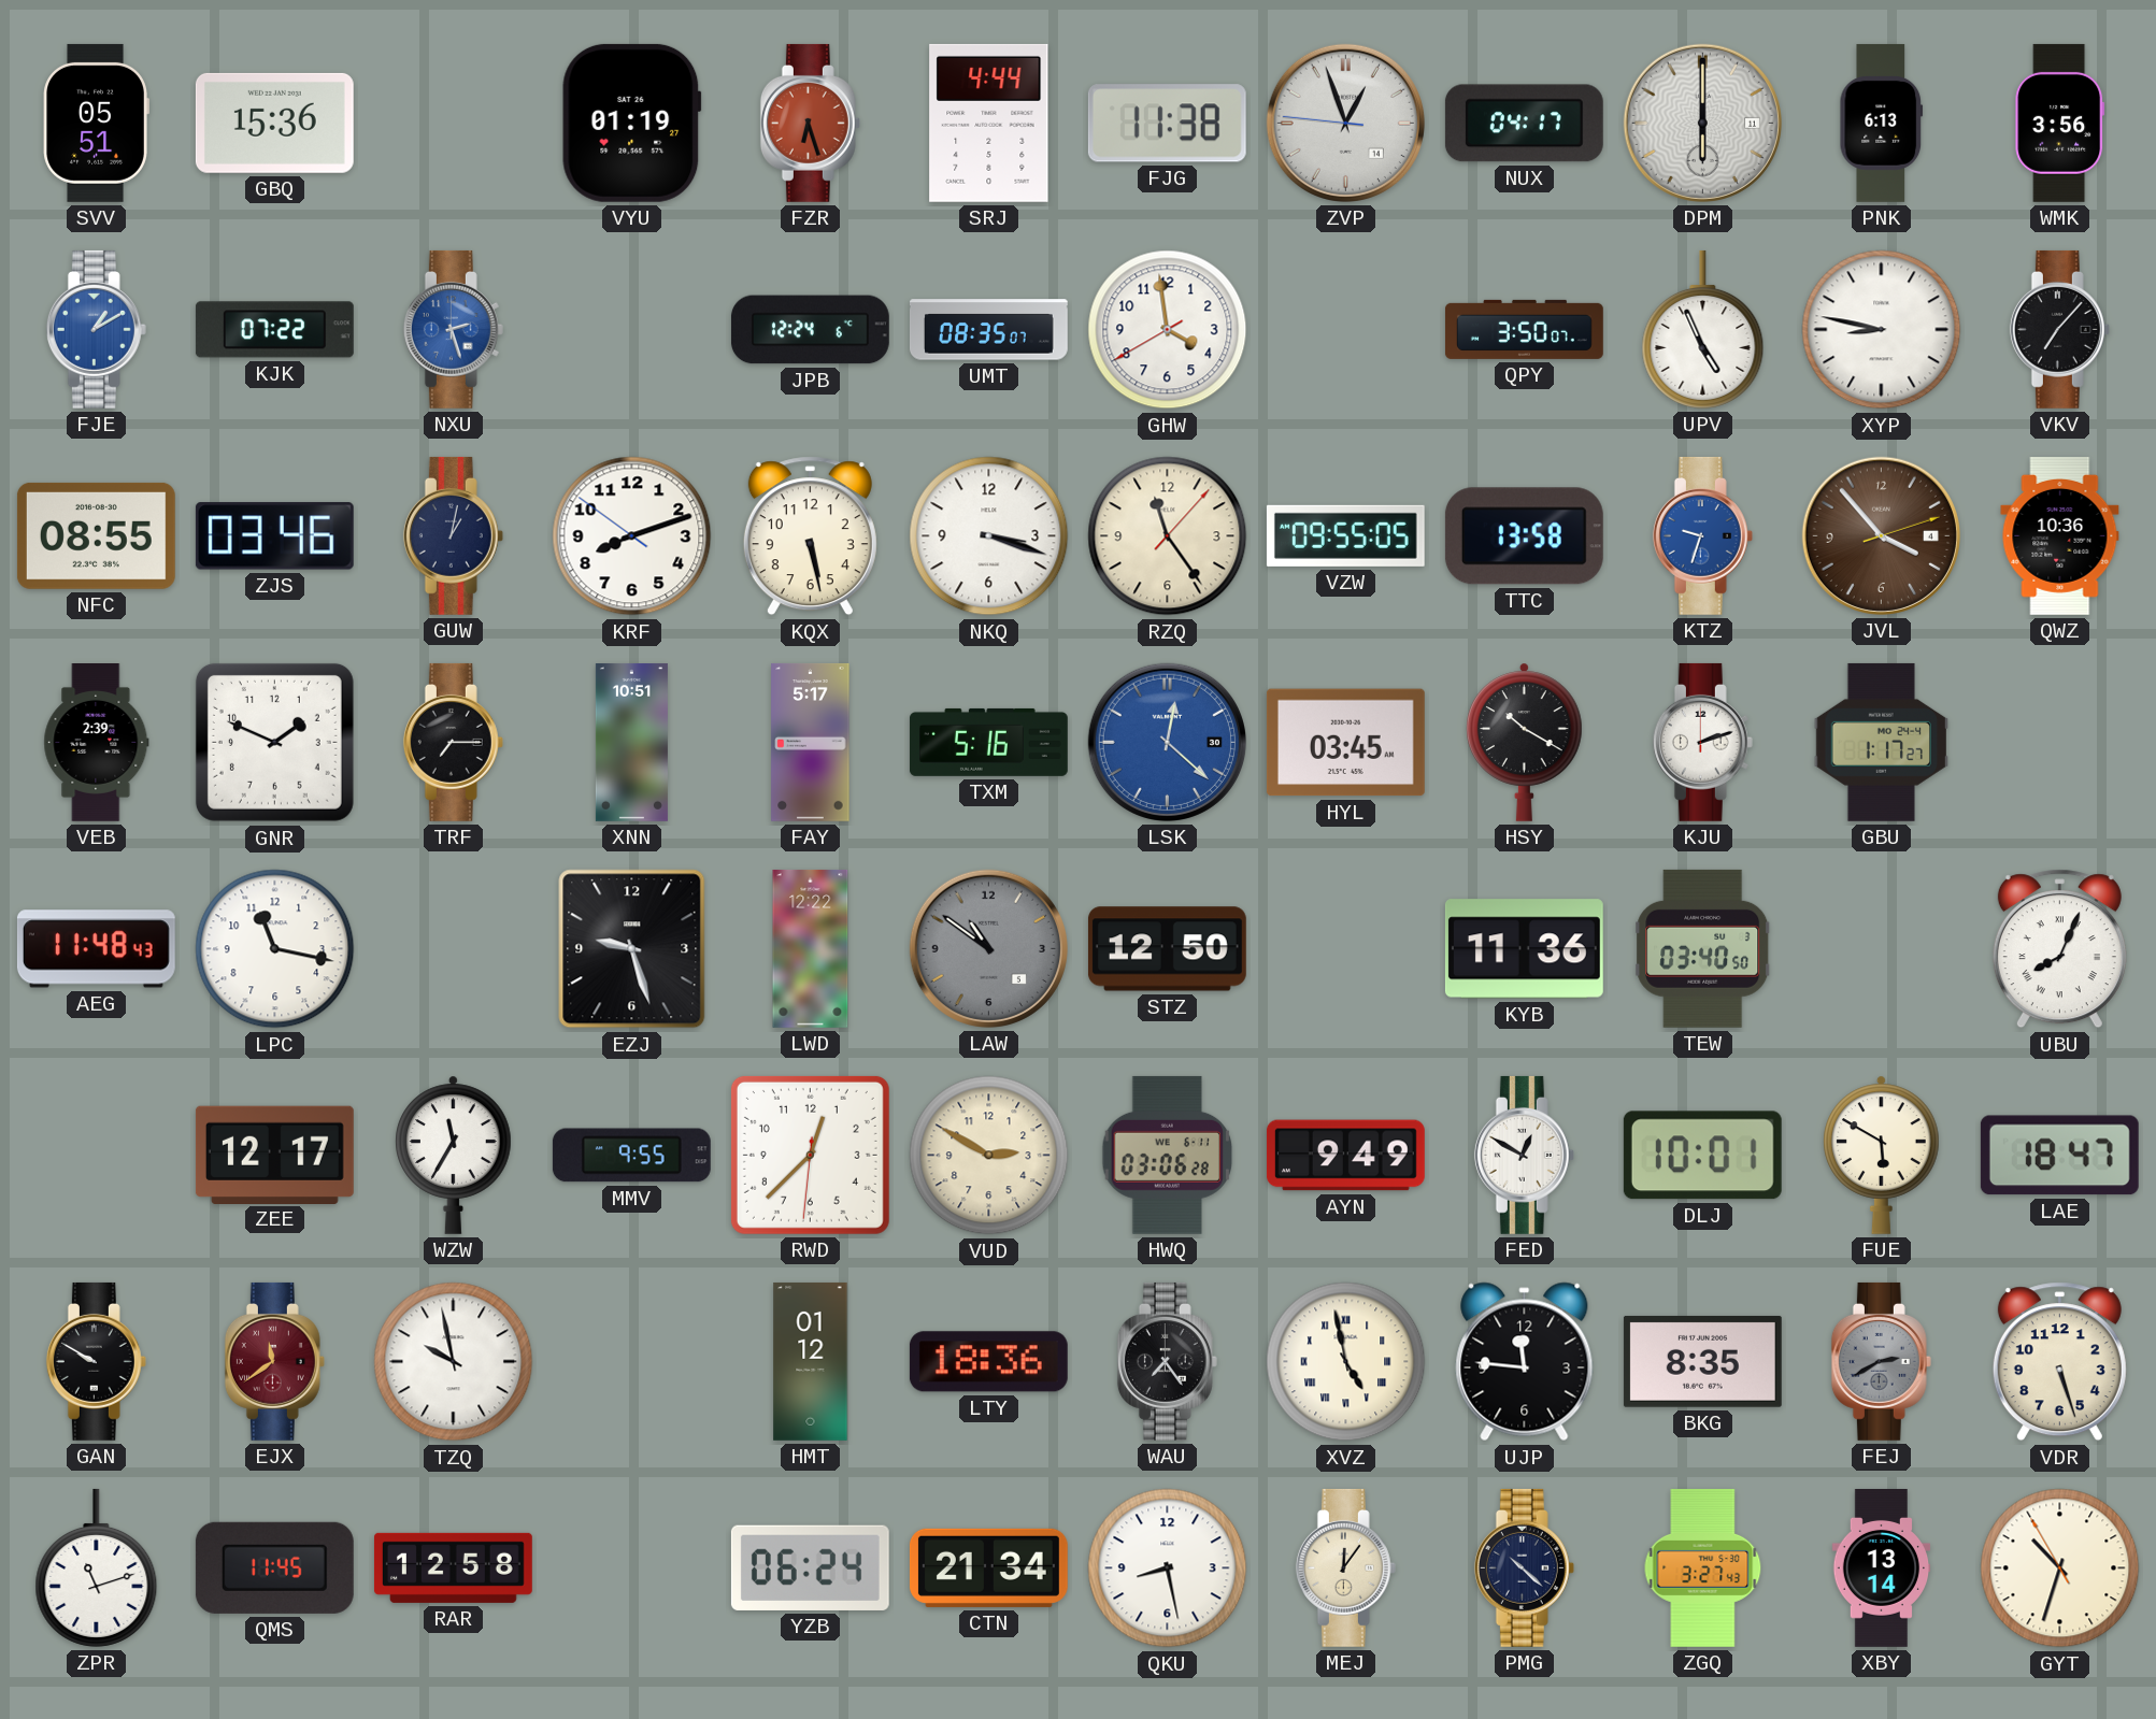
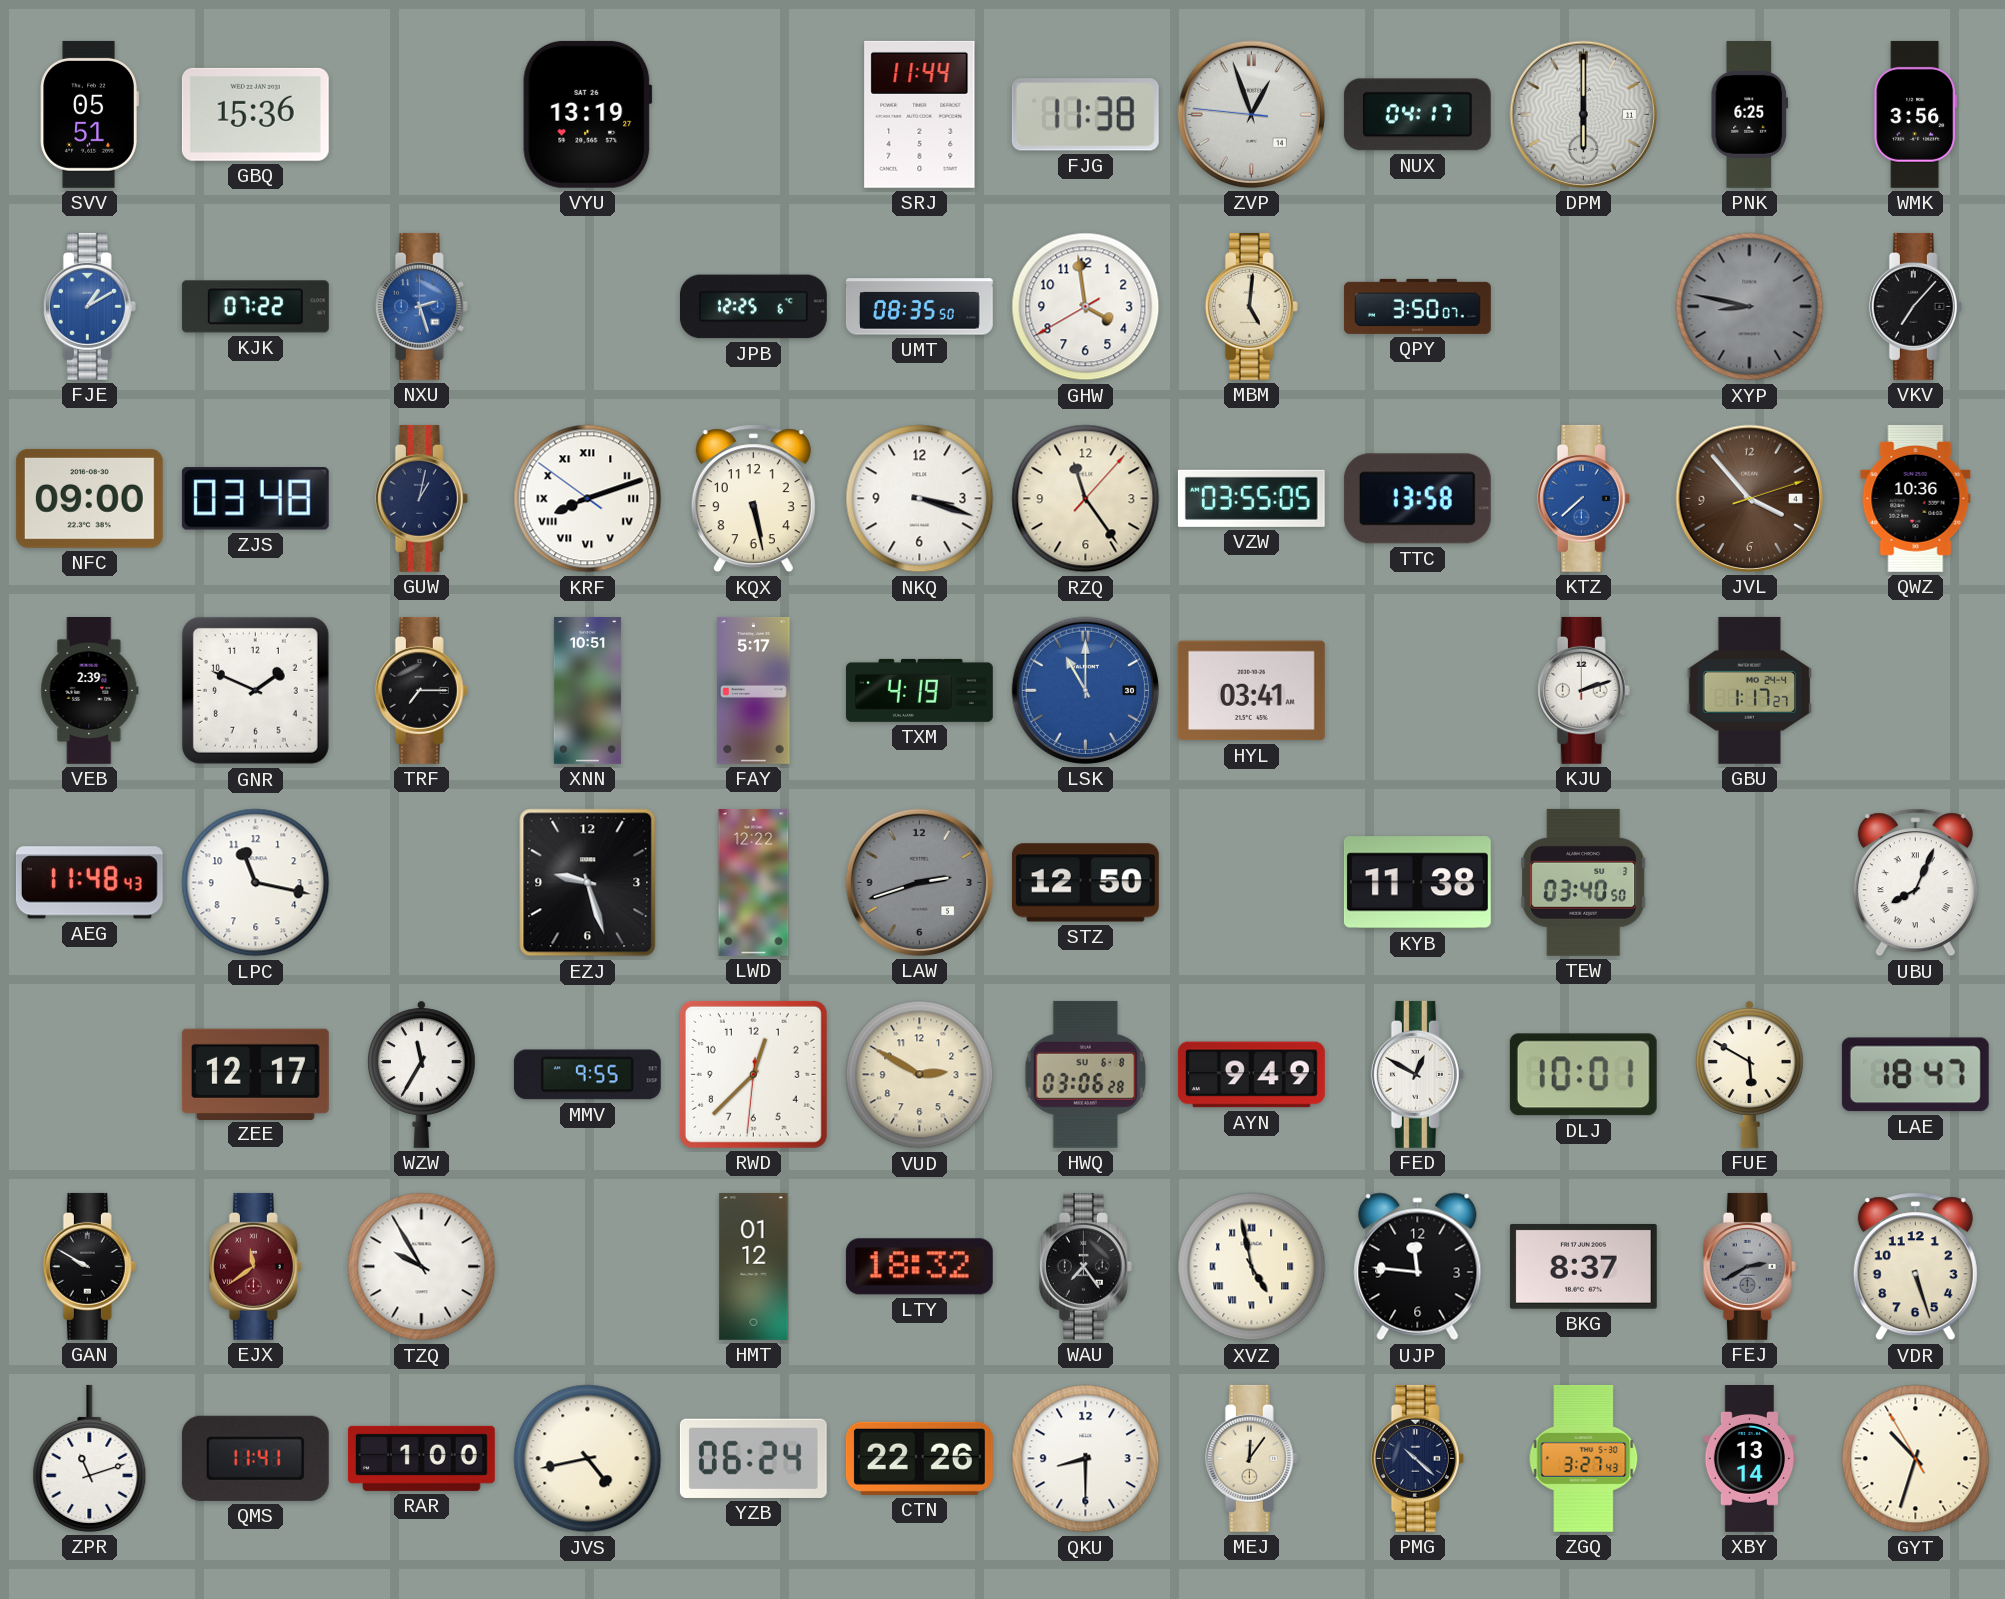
VYU: 01:19 -> 13:19
FZR: 6:27 -> none
SRJ: 4:44 -> 11:44
PNK: 6:13 -> 6:25
JPB: 12:24 -> 12:25
UMT: 08:35:07 -> 08:35:50
MBM: none -> 5:01
UPV: 4:56 -> none
XYP dial: white -> grey
NFC: 08:55 -> 09:00
ZJS: 03:46 -> 03:48
KRF numerals: Arabic -> Roman
VZW: 09:55 -> 03:55
KTZ: 9:33 -> 7:38
TXM: 5:16 -> 4:19
LSK: 12:22 -> 11:00
HYL: 03:45 -> 03:41
HSY: 10:20 -> none
LAW: 10:51 -> 2:42
KYB: 11:36 -> 11:38
HWQ date: WE 6-11 -> SU 6-8
TZQ: 9:58 -> 9:55
LTY: 18:36 -> 18:32
BKG: 8:35 -> 8:37
QMS: 11:45 -> 11:41
RAR: 12:58 -> 1:00
JVS: none -> 4:43
CTN: 21:34 -> 22:26
QKU: 8:28 -> 8:30
